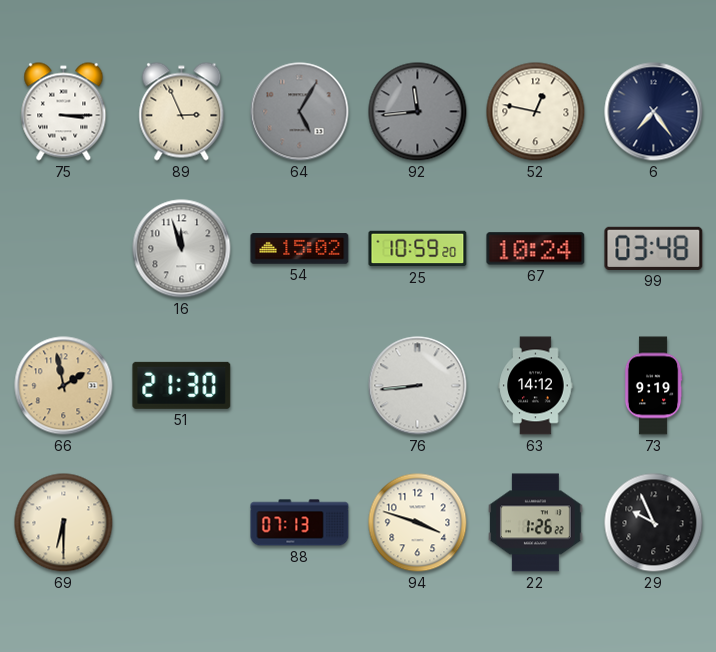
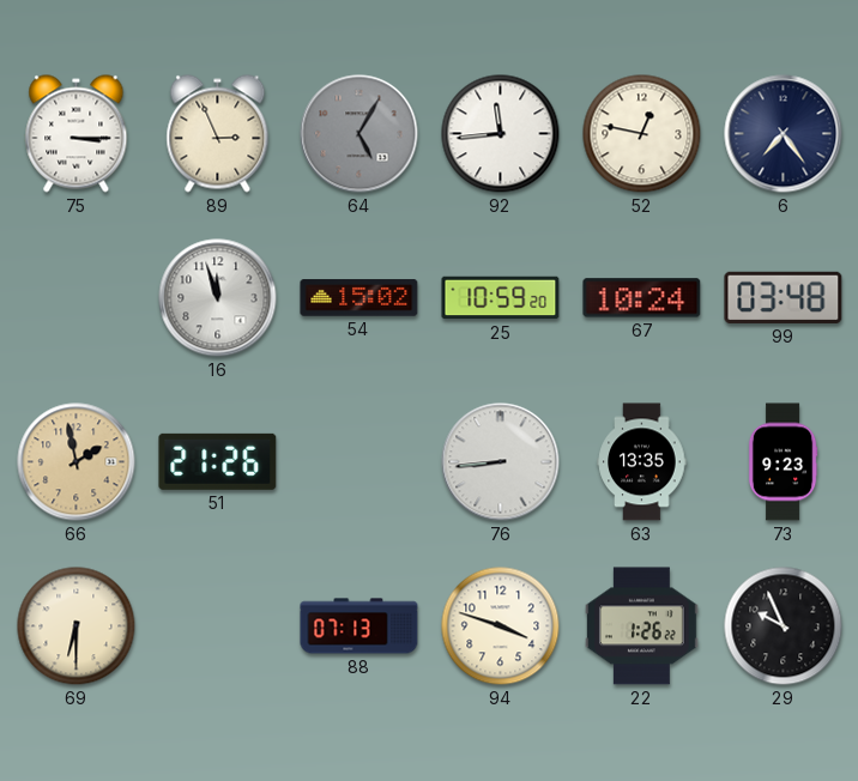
92 dial: grey -> white
51: 21:30 -> 21:26
63: 14:12 -> 13:35
73: 9:19 -> 9:23
